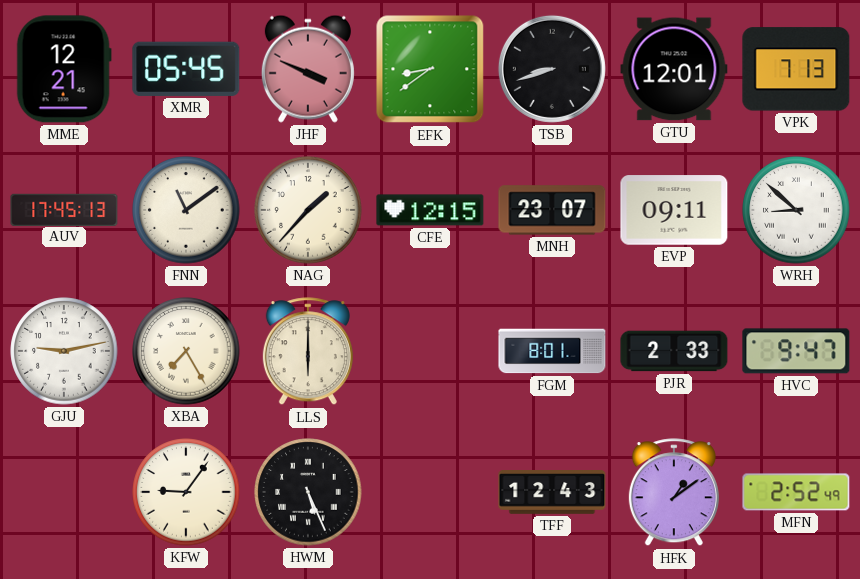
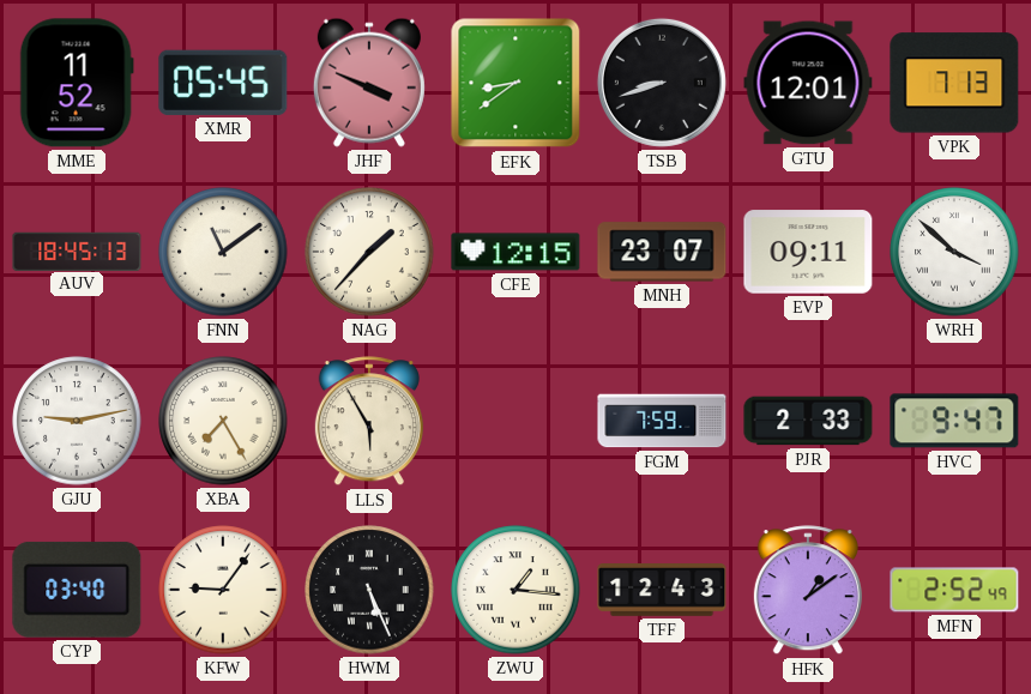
MME: 12:21 -> 11:52
AUV: 17:45 -> 18:45
WRH: 8:52 -> 3:52
LLS: 6:00 -> 5:55
FGM: 8:01 -> 7:59
CYP: none -> 03:40
ZWU: none -> 1:16
